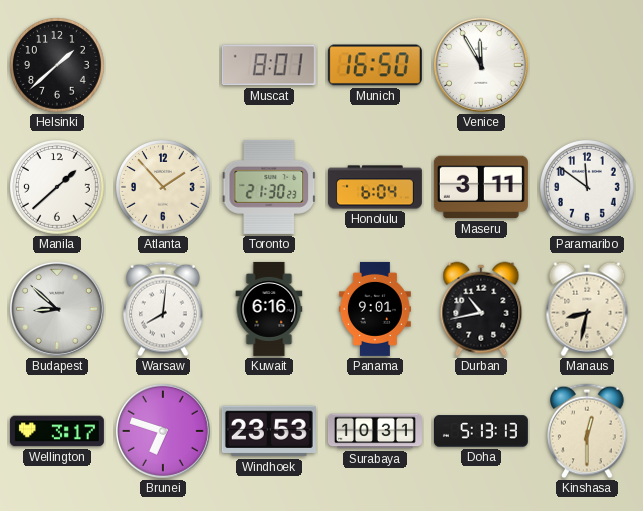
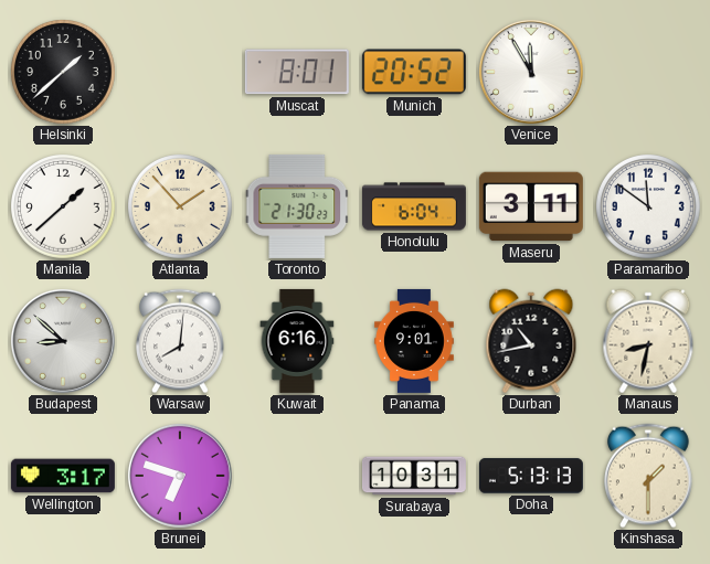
Munich: 16:50 -> 20:52
Windhoek: 23:53 -> none
Kinshasa: 12:30 -> 1:30
